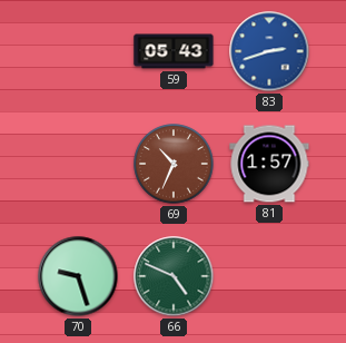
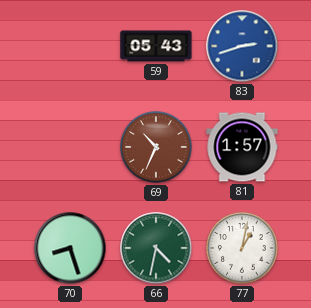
70: 9:27 -> 8:27
66: 4:49 -> 4:32
77: none -> 1:02
